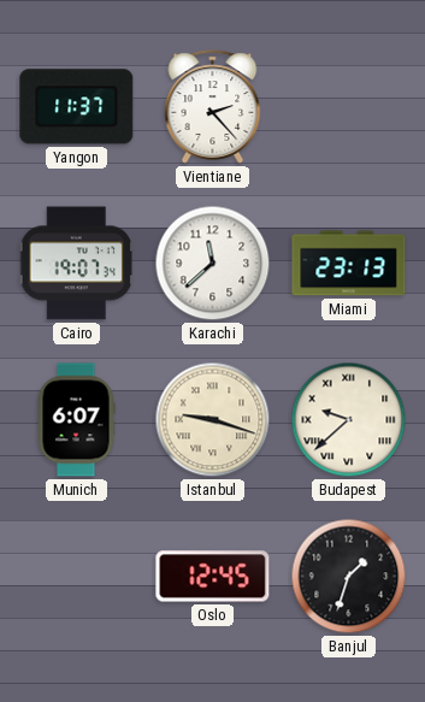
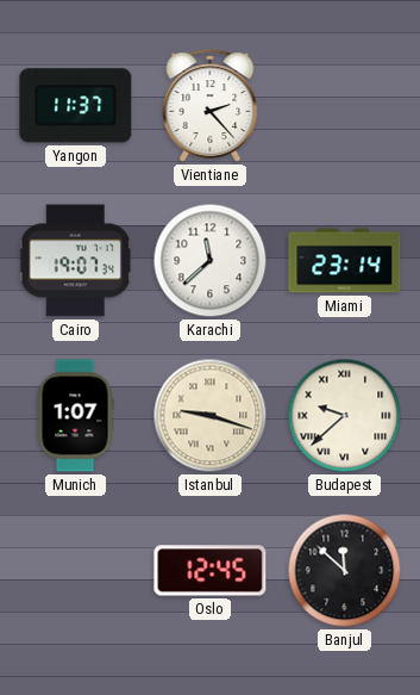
Miami: 23:13 -> 23:14
Munich: 6:07 -> 1:07
Banjul: 1:33 -> 11:52
